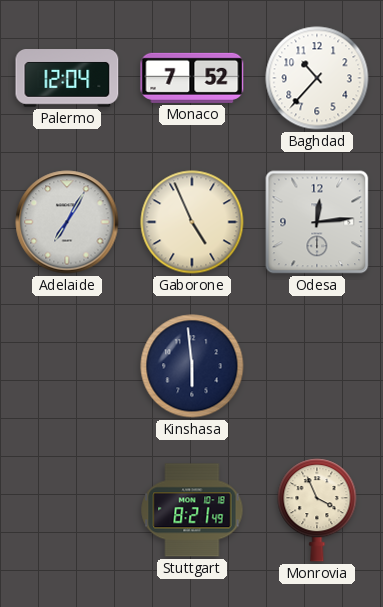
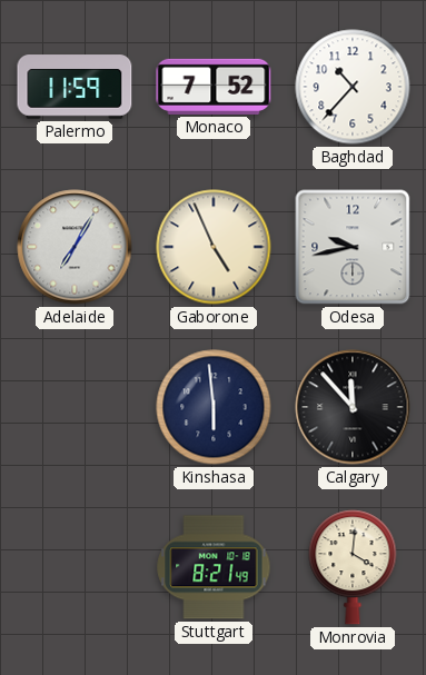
Palermo: 12:04 -> 11:59
Odesa: 12:14 -> 9:43
Calgary: none -> 11:53
Monrovia: 3:56 -> 4:01
